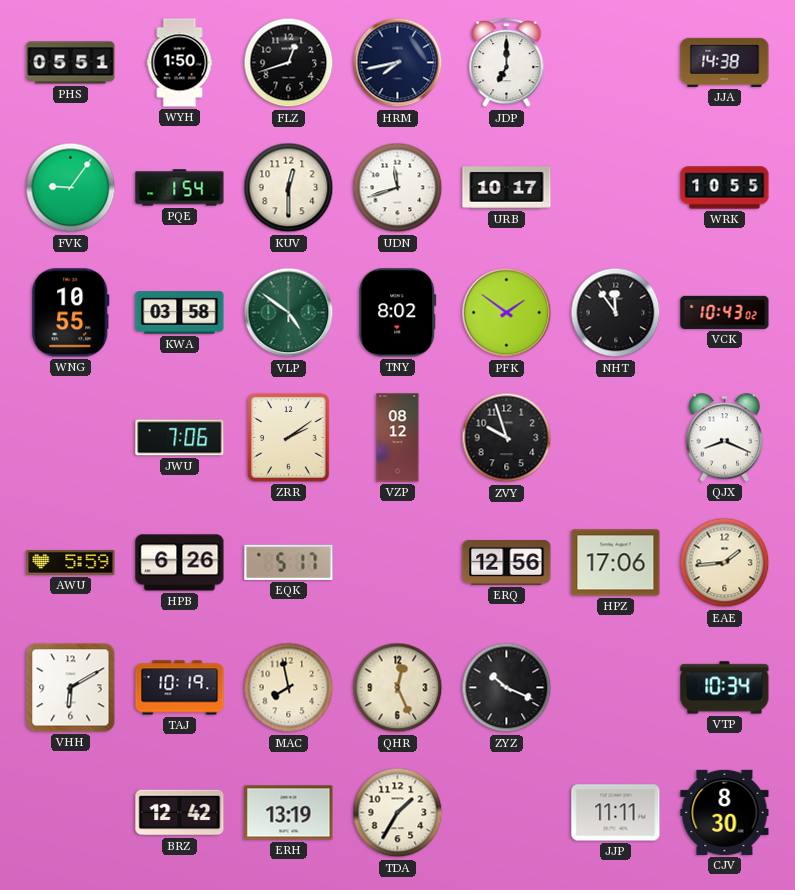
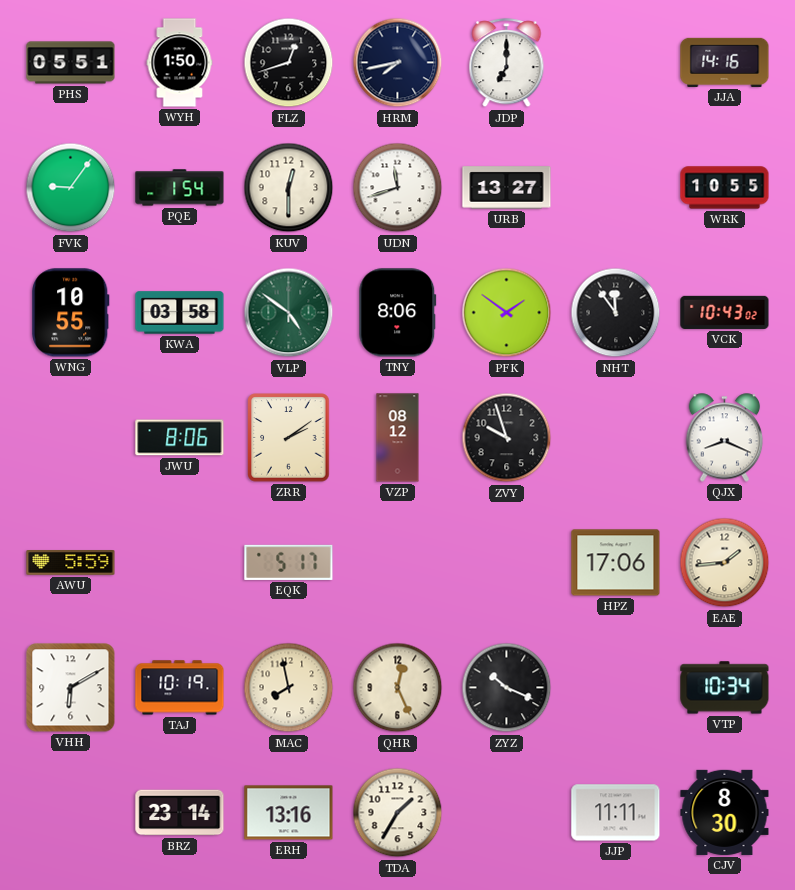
JJA: 14:38 -> 14:16
URB: 10:17 -> 13:27
TNY: 8:02 -> 8:06
JWU: 7:06 -> 8:06
HPB: 6:26 -> none
ERQ: 12:56 -> none
BRZ: 12:42 -> 23:14
ERH: 13:19 -> 13:16
